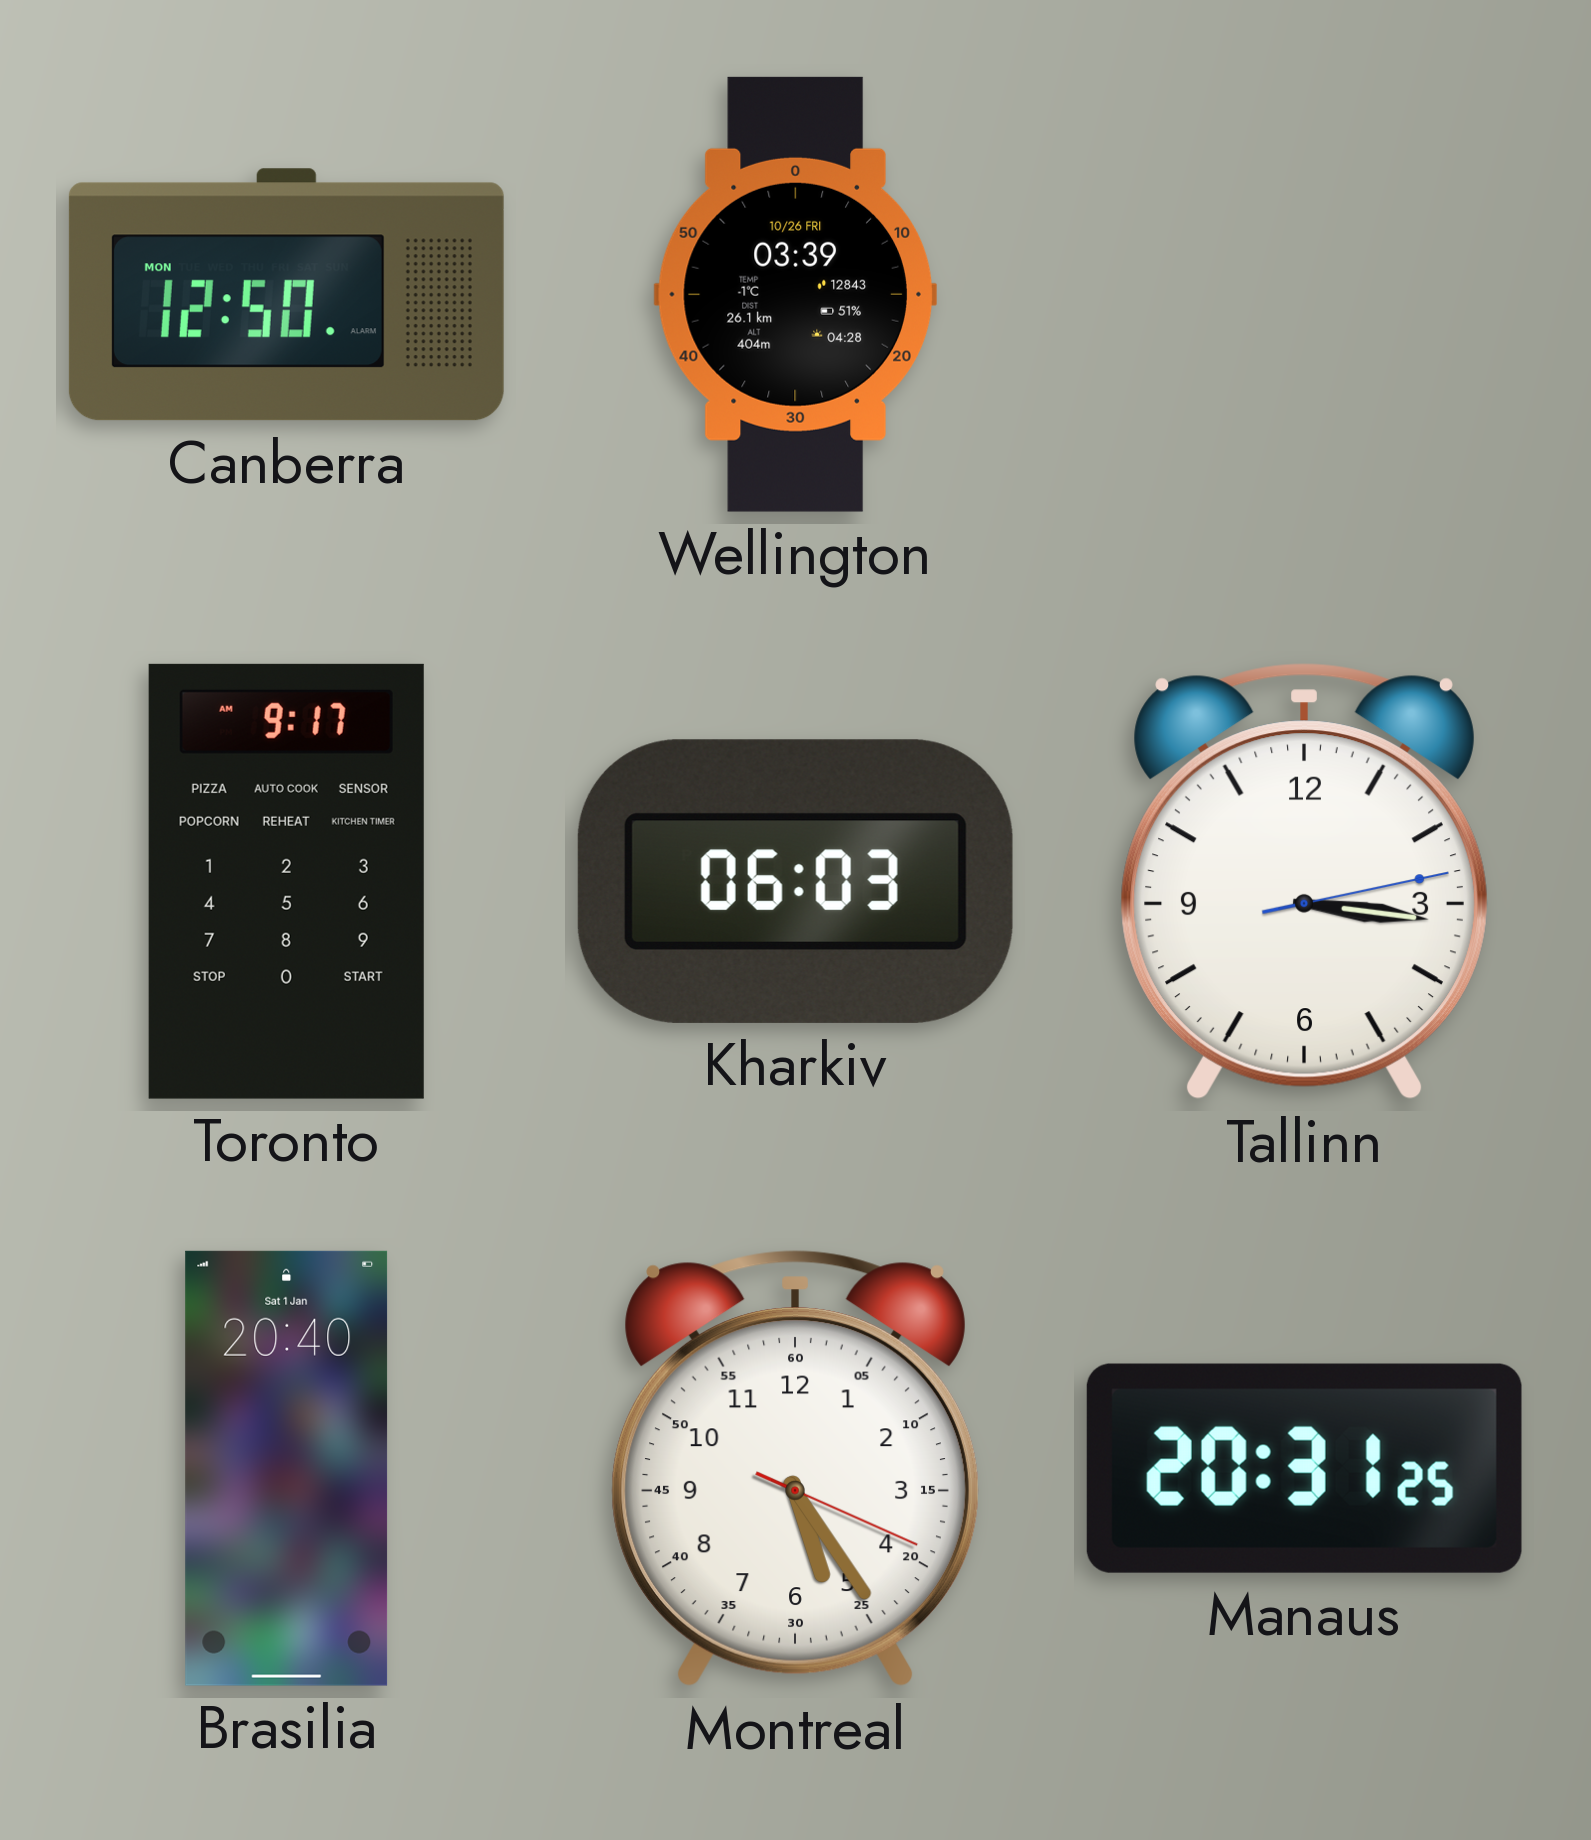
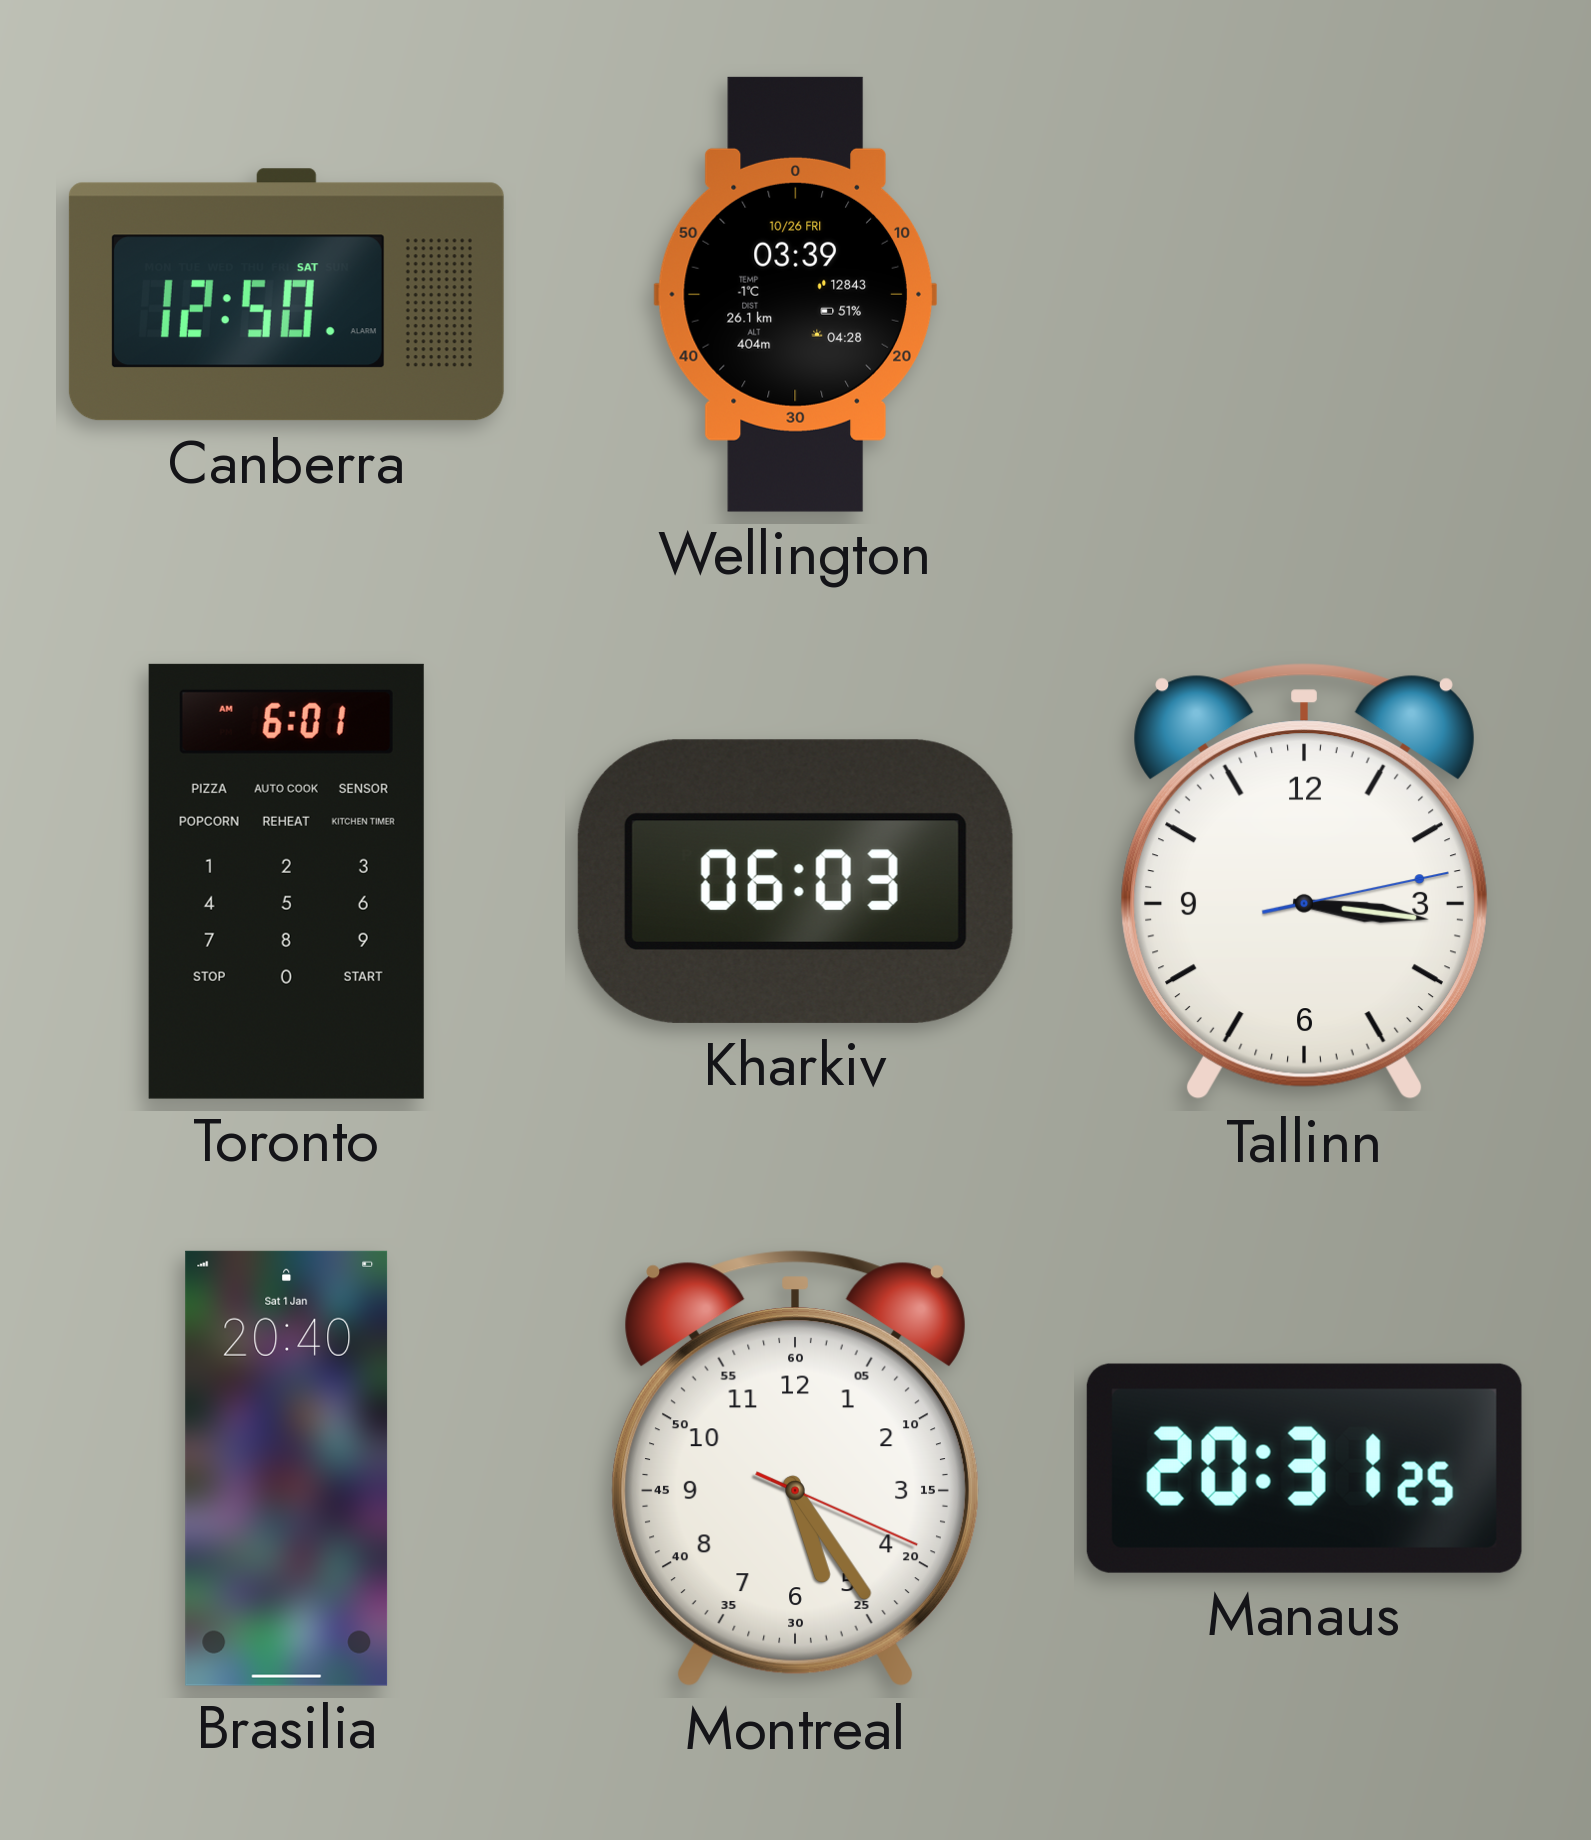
Canberra date: MON -> SAT
Toronto: 9:17 -> 6:01
